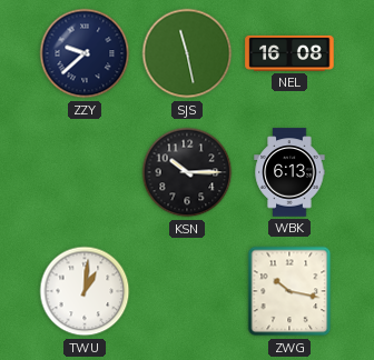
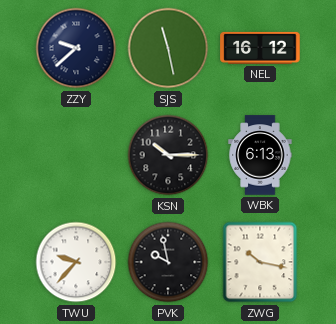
NEL: 16:08 -> 16:12
TWU: 1:01 -> 9:37
PVK: none -> 9:58
